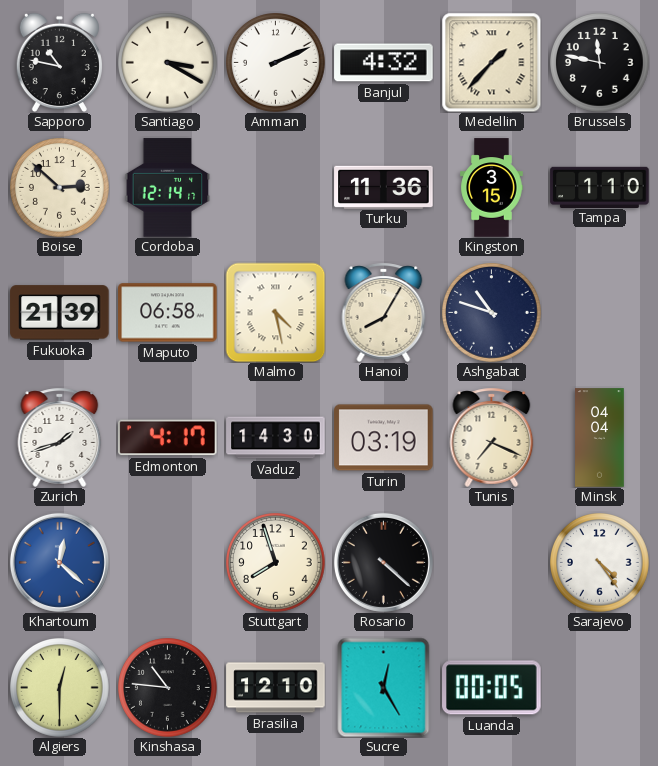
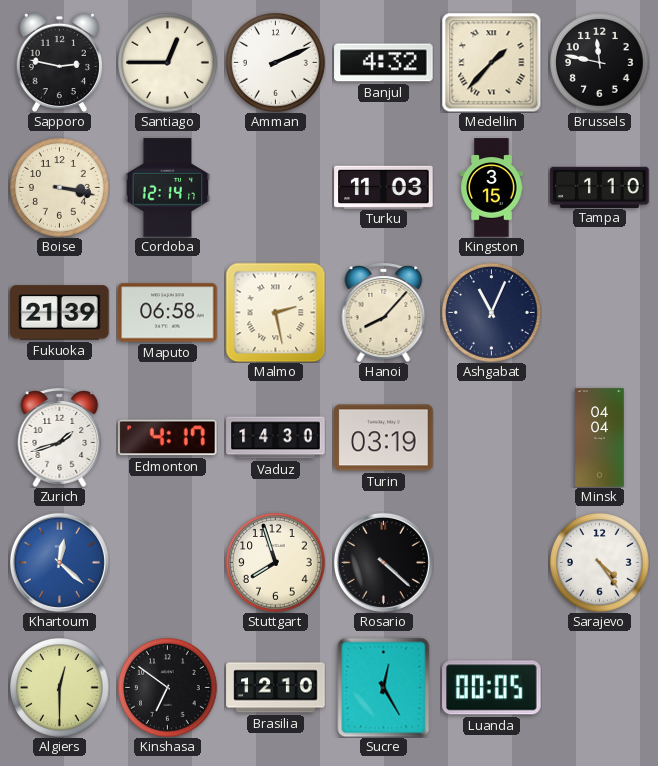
Sapporo: 10:47 -> 2:47
Santiago: 3:20 -> 12:45
Boise: 2:52 -> 3:17
Turku: 11:36 -> 11:03
Malmo: 4:28 -> 2:28
Hanoi: 8:05 -> 8:07
Ashgabat: 10:48 -> 11:04
Tunis: 7:19 -> none
Kinshasa: 10:46 -> 6:51
